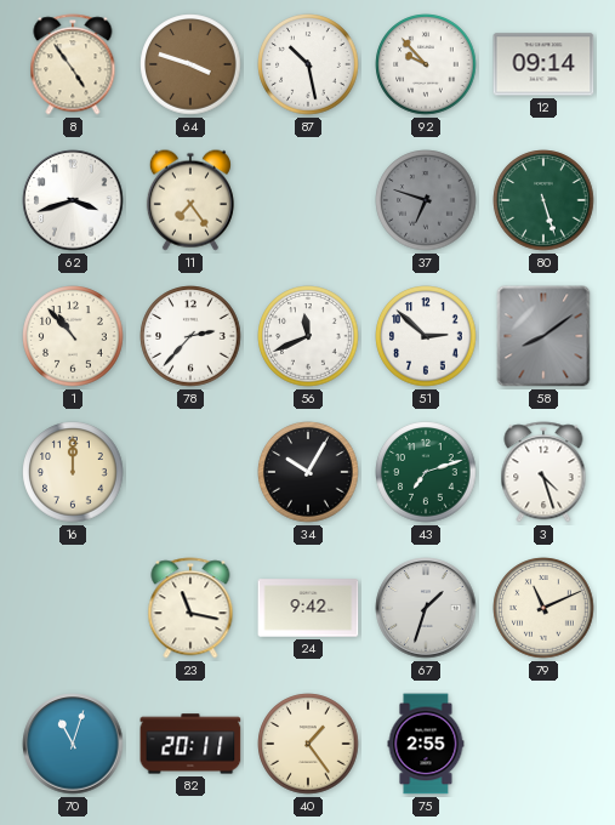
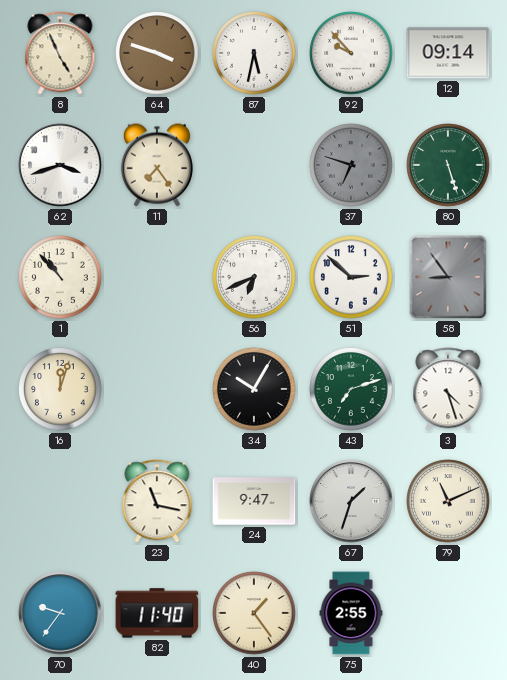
8: 4:54 -> 4:56
87: 10:28 -> 5:32
78: 2:37 -> none
56: 11:41 -> 6:41
58: 8:09 -> 8:54
16: 12:00 -> 12:03
24: 9:42 -> 9:47
70: 11:03 -> 9:36
82: 20:11 -> 11:40
